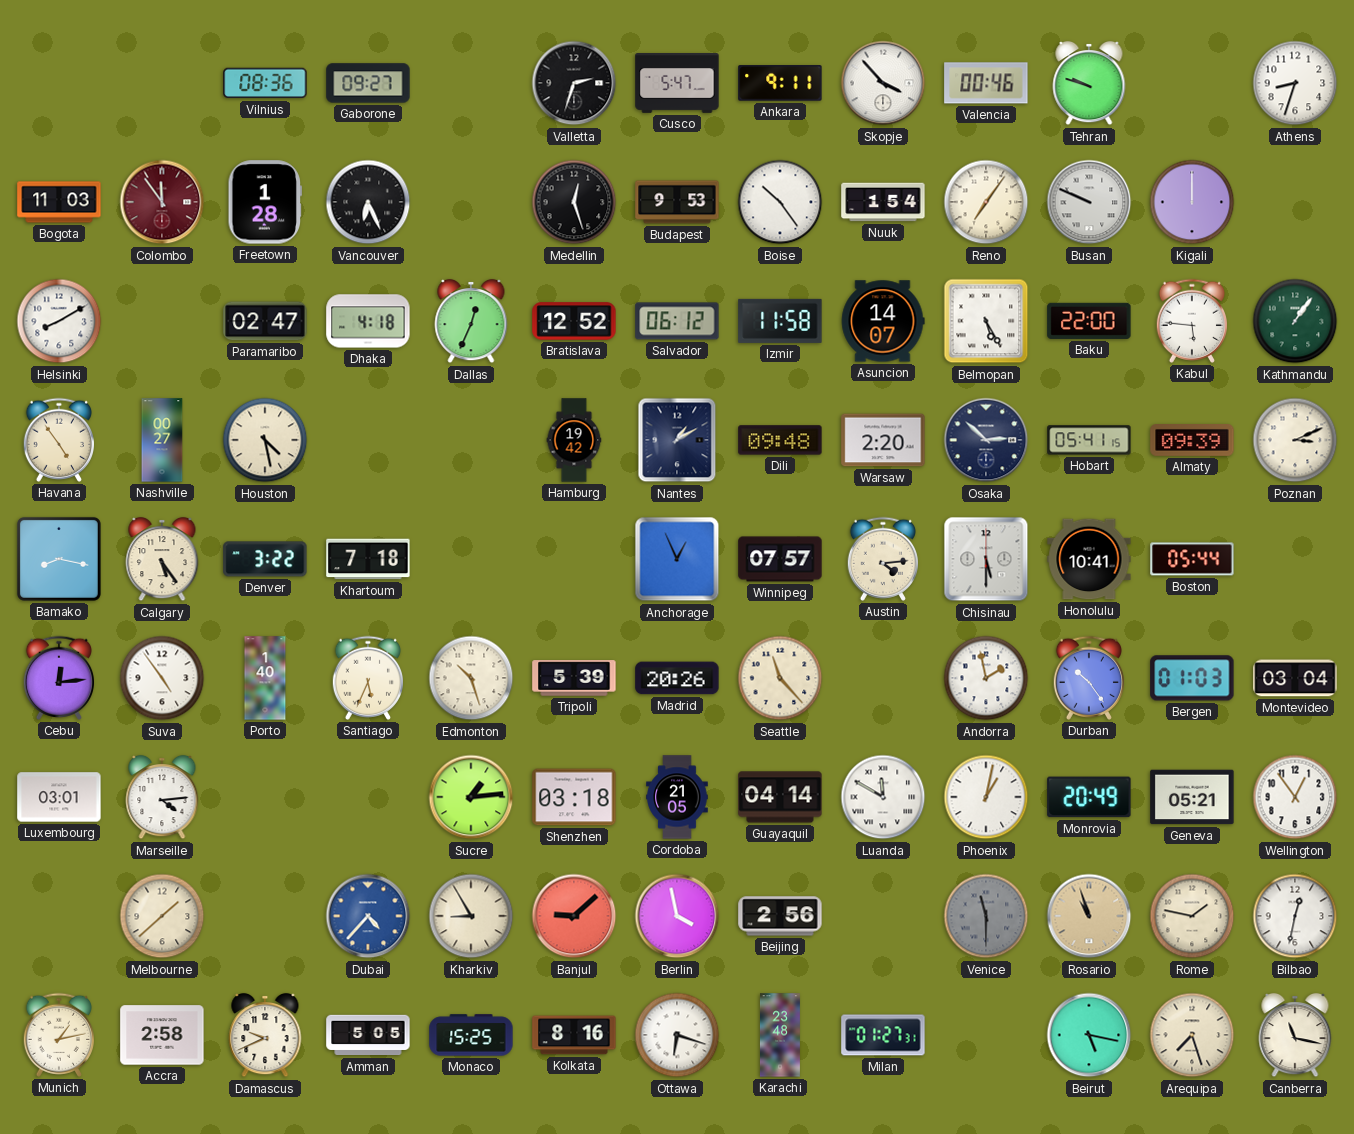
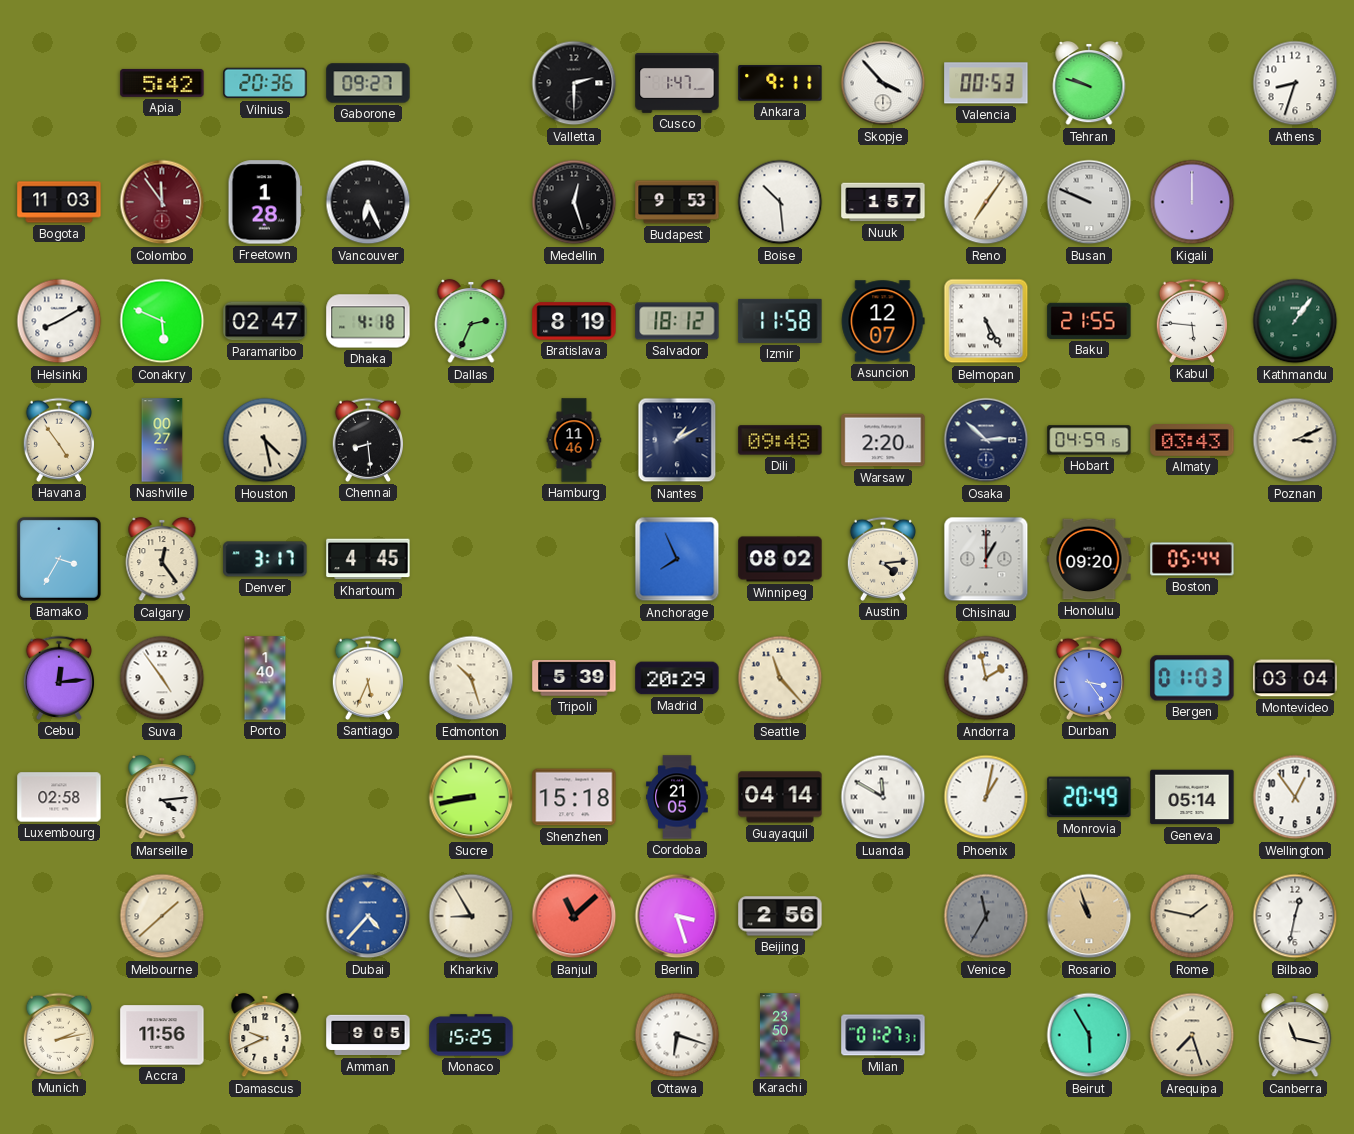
Apia: none -> 5:42
Vilnius: 08:36 -> 20:36
Valletta: 2:33 -> 2:30
Cusco: 5:47 -> 1:47
Valencia: 00:46 -> 00:53
Boise: 10:24 -> 10:29
Nuuk: 1:54 -> 1:57
Conakry: none -> 5:49
Dallas: 12:34 -> 2:34
Bratislava: 12:52 -> 8:19
Salvador: 06:12 -> 18:12
Asuncion: 14:07 -> 12:07
Baku: 22:00 -> 21:55
Chennai: none -> 8:29
Hamburg: 19:42 -> 11:46
Hobart: 05:41 -> 04:59
Almaty: 09:39 -> 03:43
Bamako: 8:17 -> 3:35
Calgary: 5:24 -> 12:24
Denver: 3:22 -> 3:17
Khartoum: 7:18 -> 4:45
Anchorage: 12:56 -> 7:56
Winnipeg: 07:57 -> 08:02
Chisinau: 5:30 -> 1:00
Honolulu: 10:41 -> 09:20
Madrid: 20:26 -> 20:29
Durban: 10:24 -> 3:24
Luxembourg: 03:01 -> 02:58
Sucre: 1:14 -> 8:43
Shenzhen: 03:18 -> 15:18
Geneva: 05:21 -> 05:14
Banjul: 9:08 -> 11:08
Berlin: 3:58 -> 3:27
Venice: 11:30 -> 11:35
Munich: 1:13 -> 2:13
Accra: 2:58 -> 11:56
Amman: 5:05 -> 9:05
Kolkata: 8:16 -> none
Karachi: 23:48 -> 23:50
Beirut: 5:17 -> 5:55
